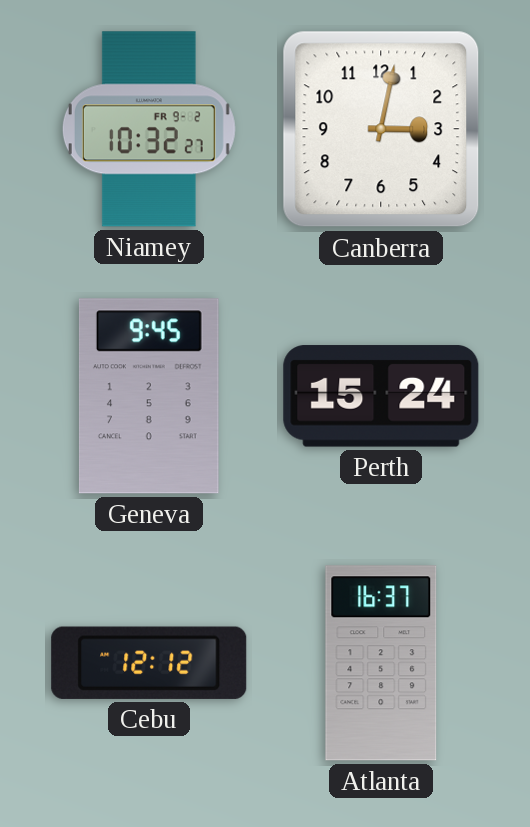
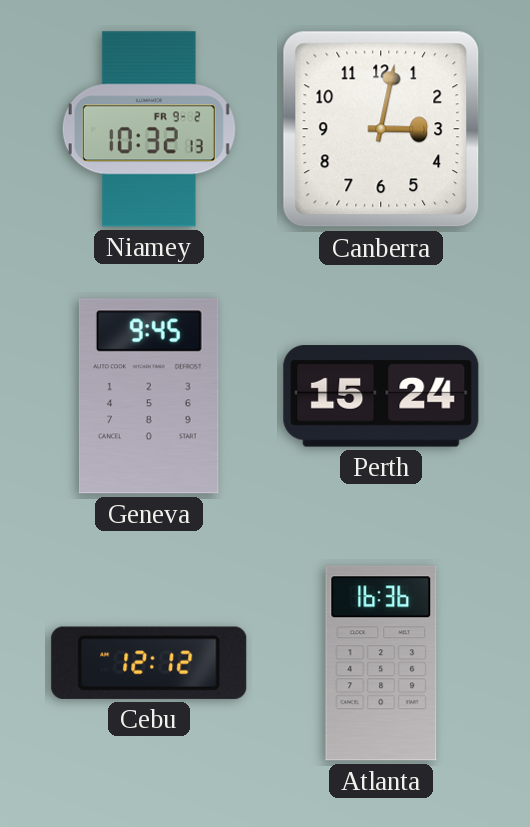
Niamey: 10:32:27 -> 10:32:13
Atlanta: 16:37 -> 16:36
